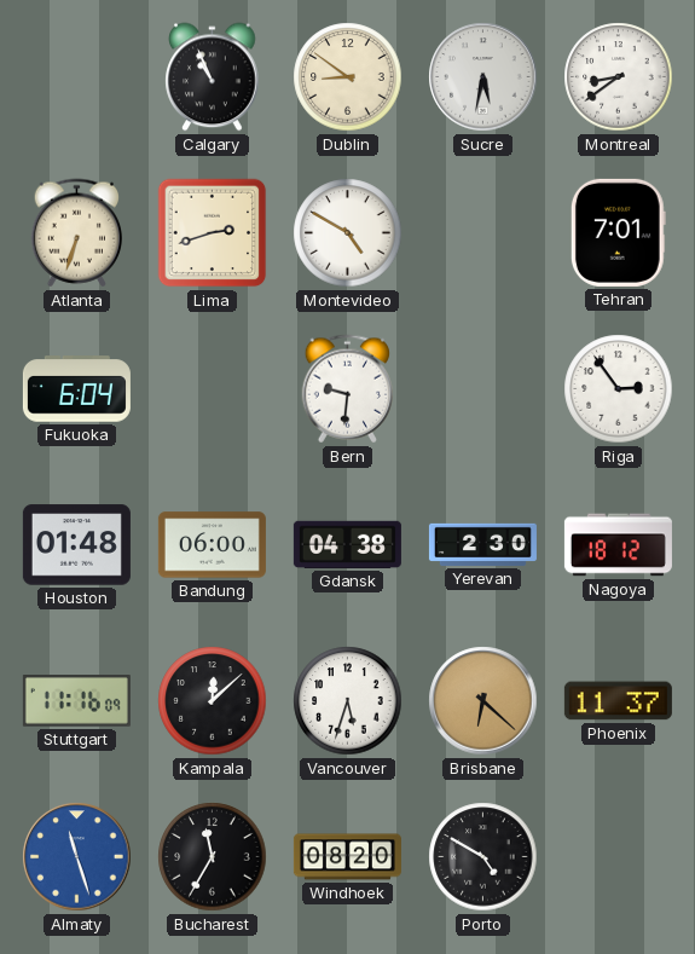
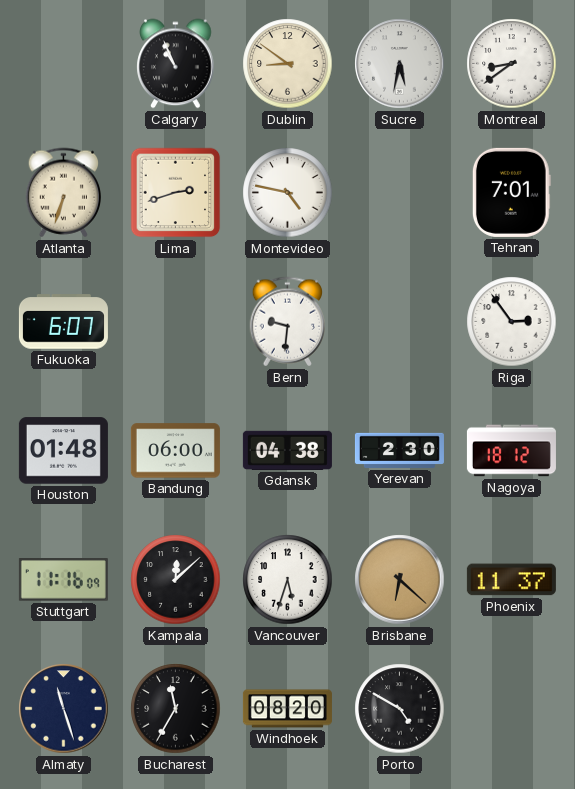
Montevideo: 4:50 -> 4:47
Fukuoka: 6:04 -> 6:07
Almaty dial: blue -> navy
